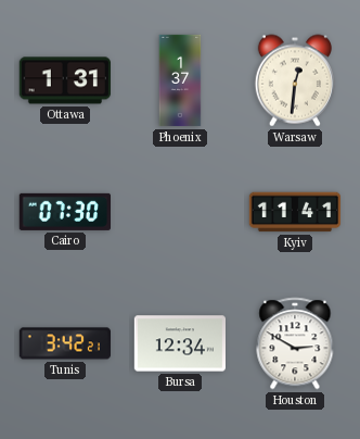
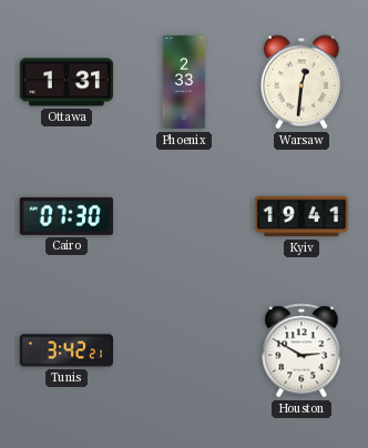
Phoenix: 1:37 -> 2:33
Kyiv: 11:41 -> 19:41
Bursa: 12:34 -> none
